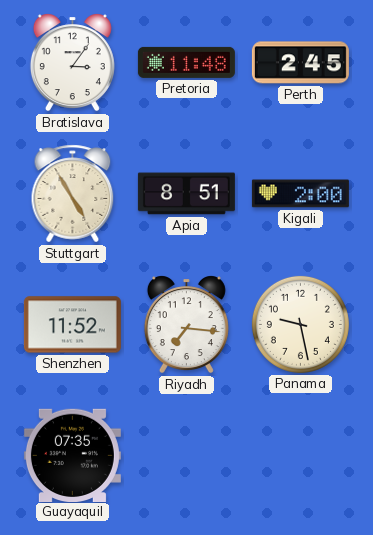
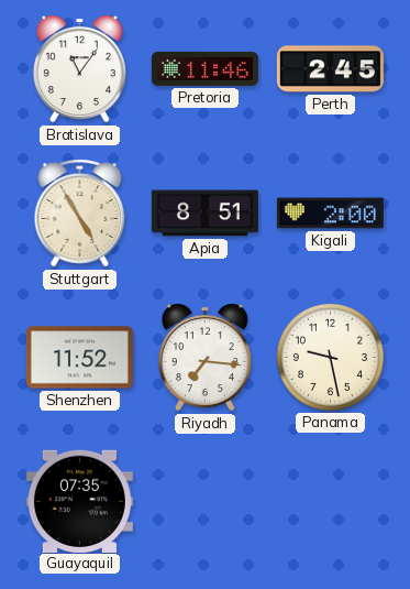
Bratislava: 3:06 -> 11:06
Pretoria: 11:48 -> 11:46
